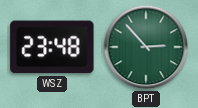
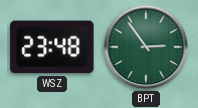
BPT: 2:53 -> 2:54
